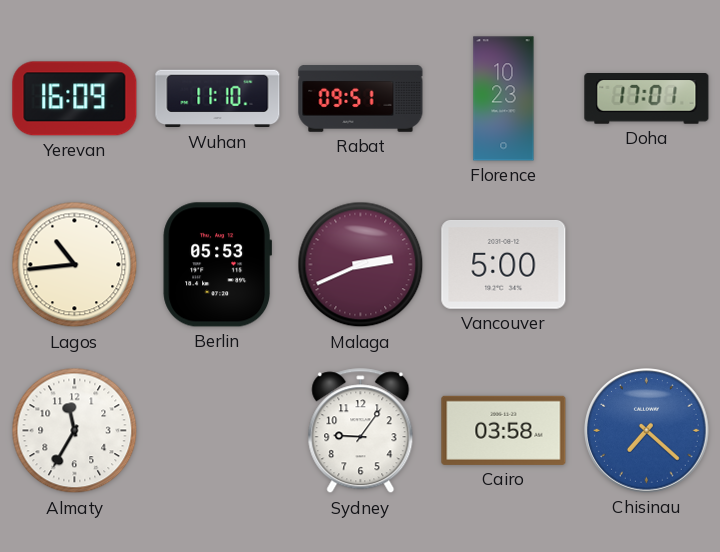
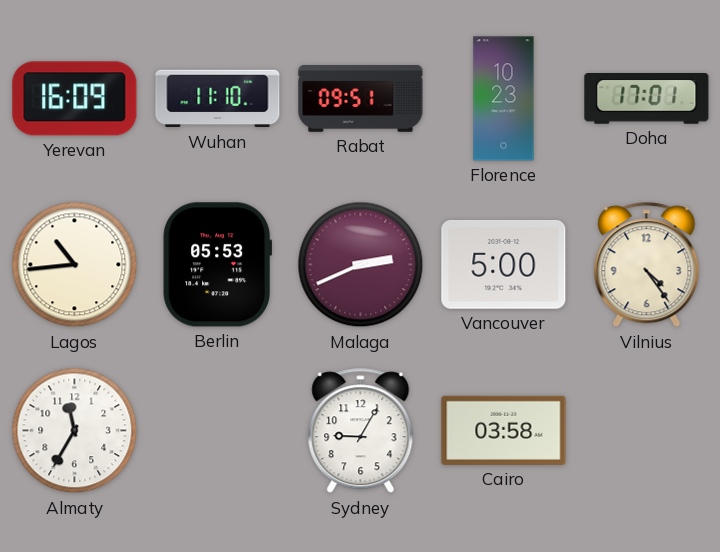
Vilnius: none -> 4:24
Sydney: 9:06 -> 9:05
Chisinau: 7:22 -> none
